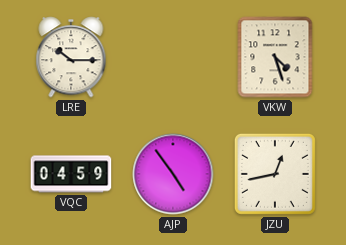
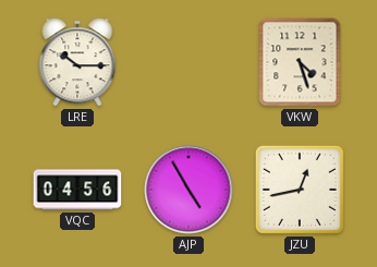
VQC: 04:59 -> 04:56
AJP: 4:54 -> 4:55
